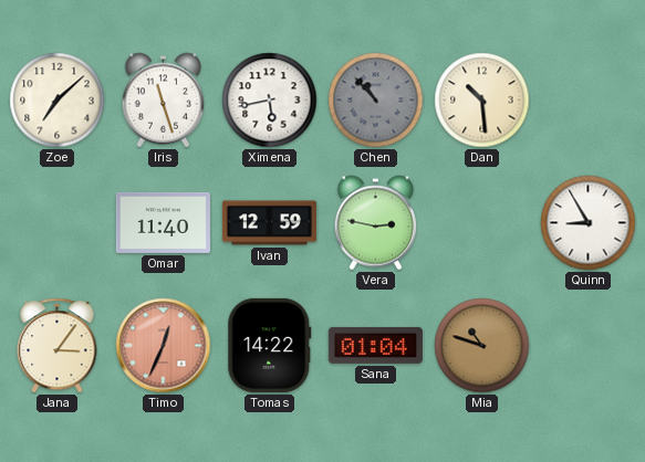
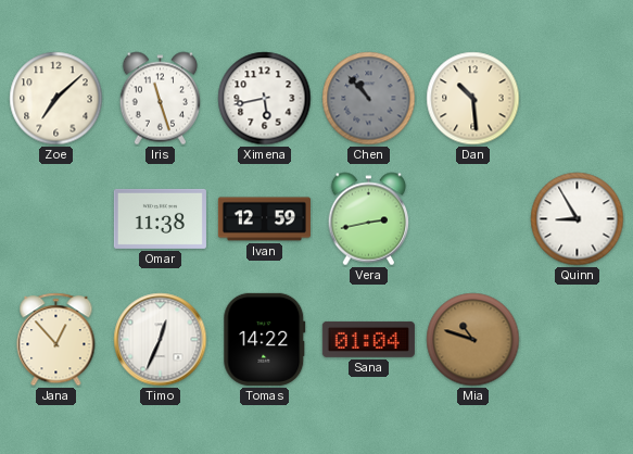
Omar: 11:40 -> 11:38
Vera: 2:47 -> 2:43
Jana: 3:06 -> 12:53
Timo dial: salmon -> white
